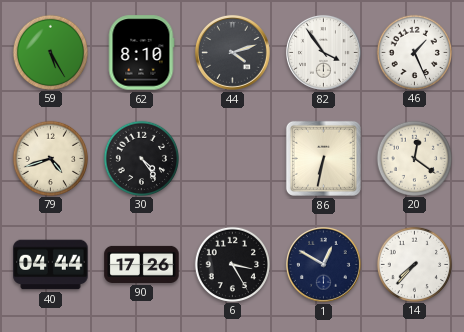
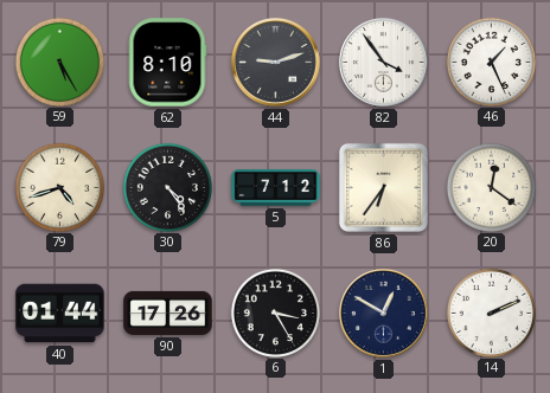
44: 4:12 -> 9:12
5: none -> 7:12
86: 6:32 -> 6:36
40: 04:44 -> 01:44
14: 7:37 -> 2:11
